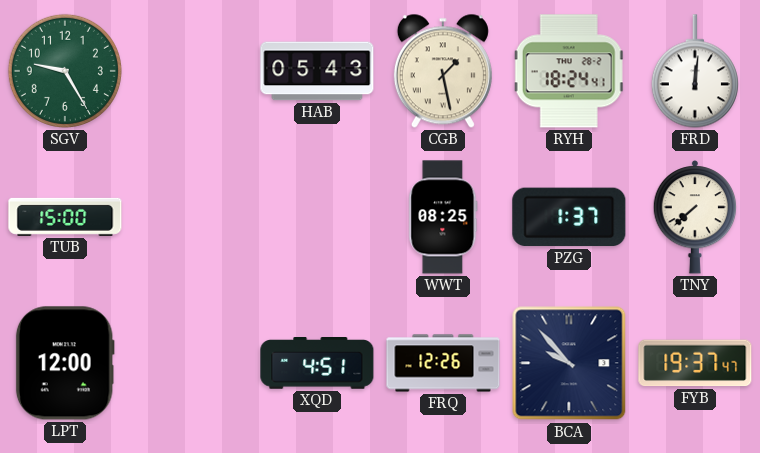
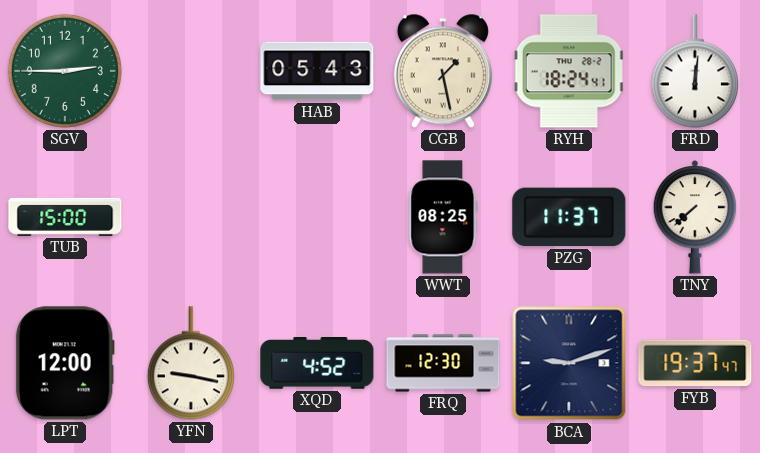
SGV: 9:25 -> 2:45
PZG: 1:37 -> 11:37
YFN: none -> 9:17
XQD: 4:51 -> 4:52
FRQ: 12:26 -> 12:30
BCA: 9:53 -> 9:12
